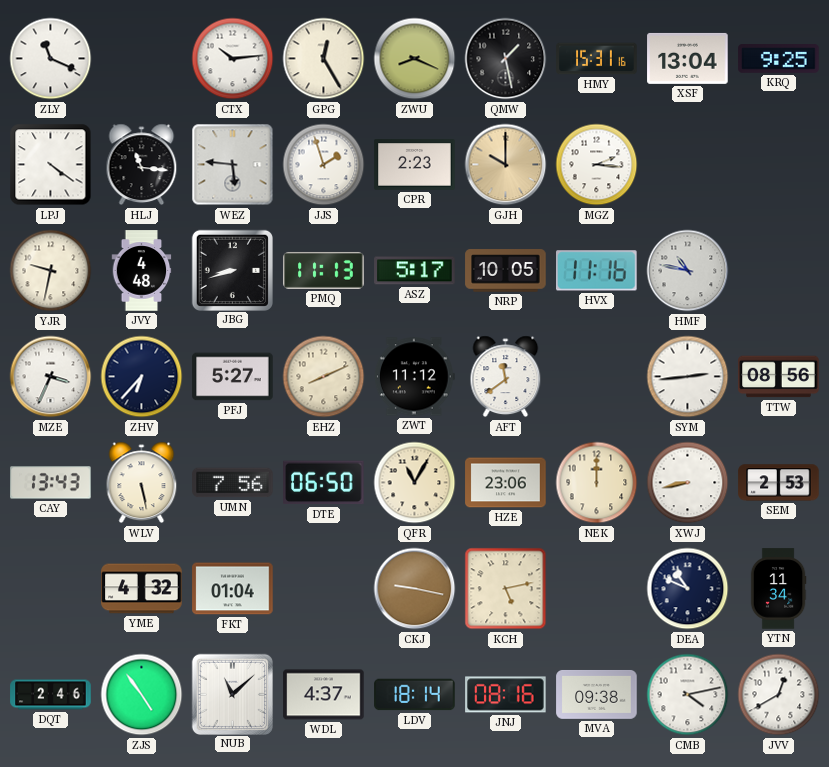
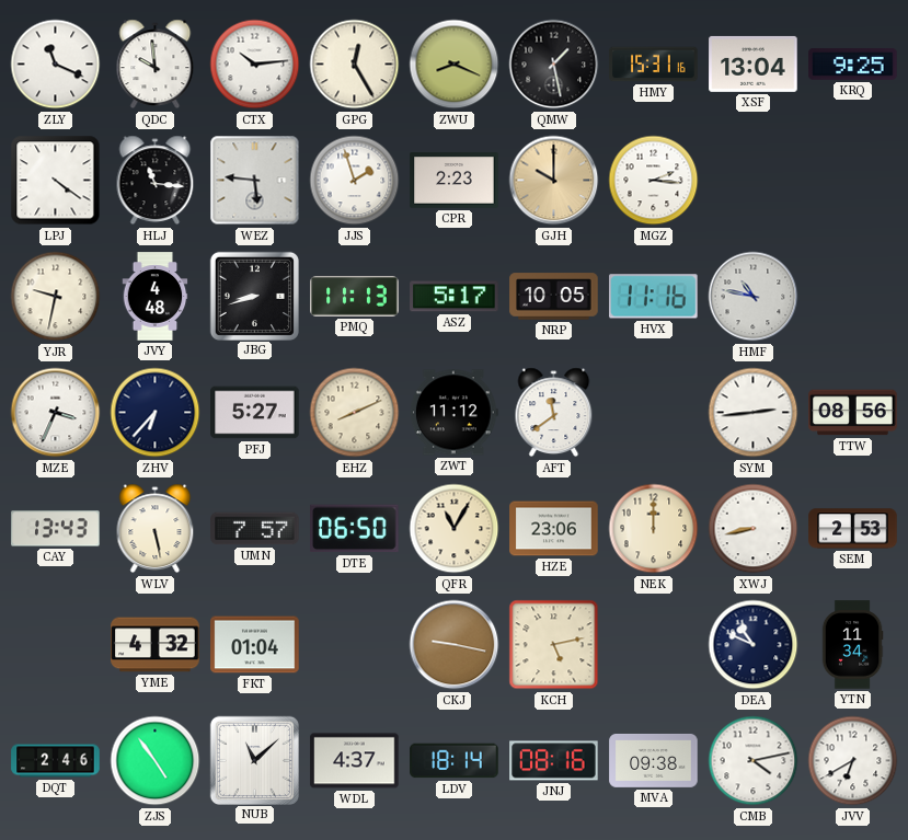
QDC: none -> 9:59
UMN: 7:56 -> 7:57
JVV: 12:40 -> 6:40
